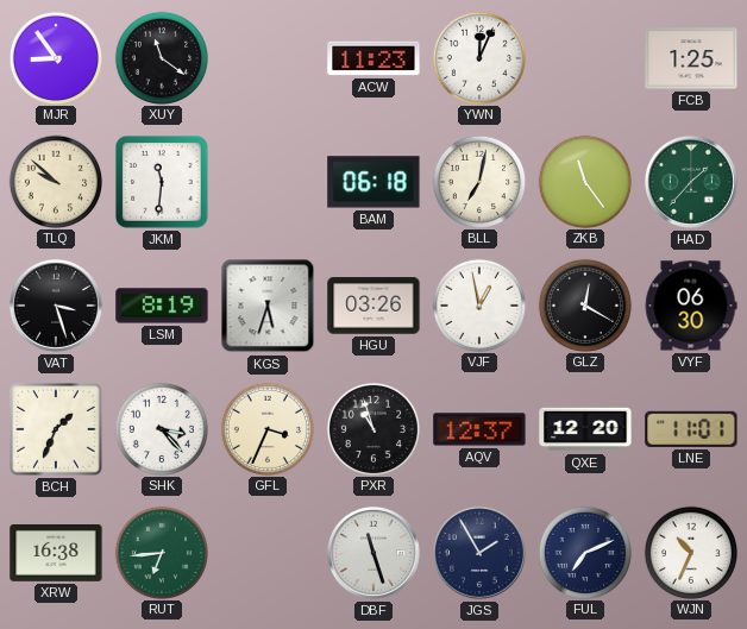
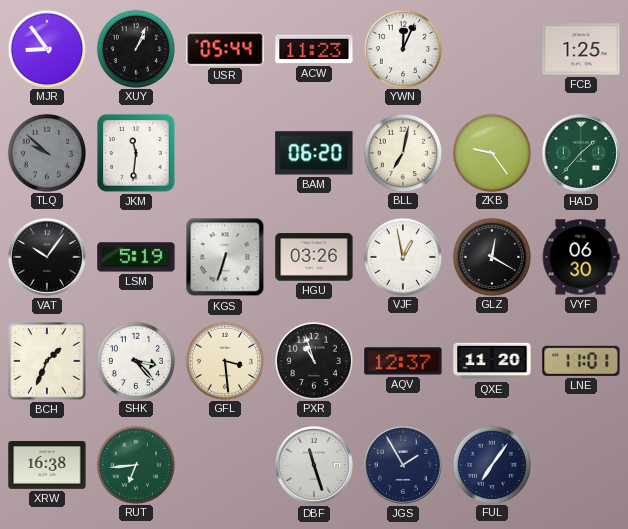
XUY: 11:21 -> 1:04
USR: none -> 05:44
TLQ dial: cream -> grey
BAM: 06:18 -> 06:20
ZKB: 11:24 -> 9:24
VAT: 3:27 -> 10:06
LSM: 8:19 -> 5:19
KGS: 5:33 -> 6:33
GFL: 3:34 -> 3:29
QXE: 12:20 -> 11:20
FUL: 7:11 -> 7:06
WJN: 10:34 -> none
